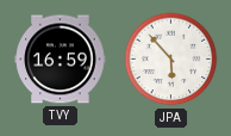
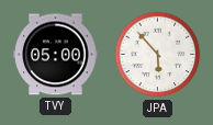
TVY: 16:59 -> 05:00
